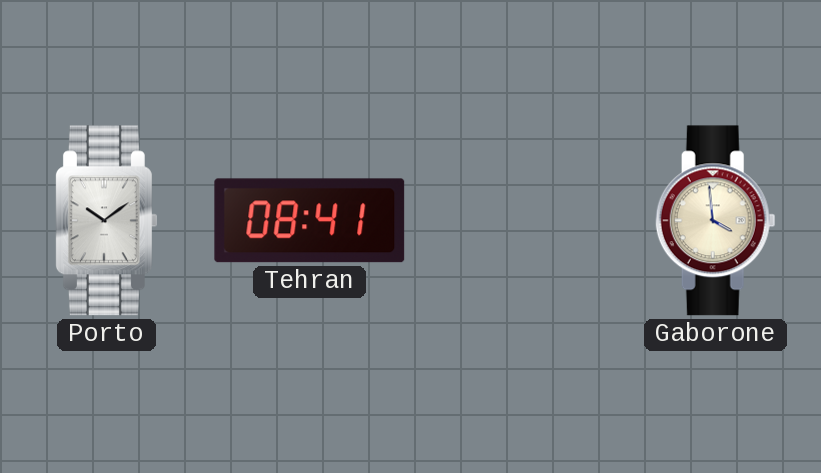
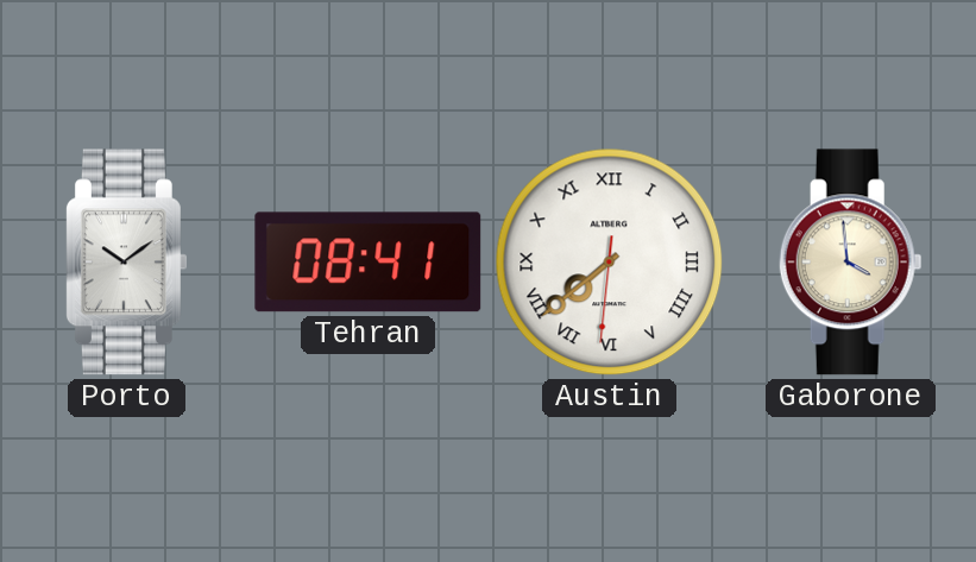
Austin: none -> 7:38
